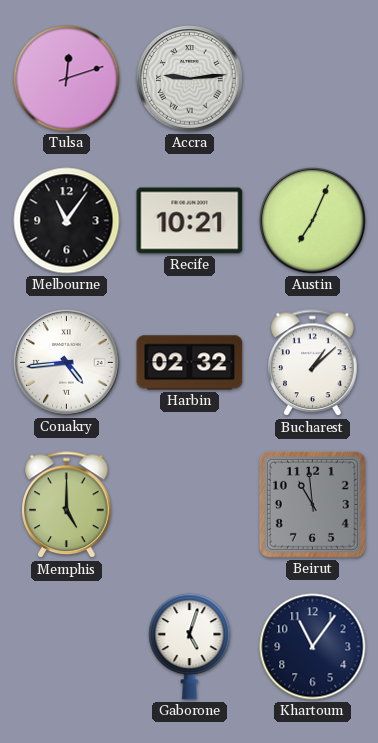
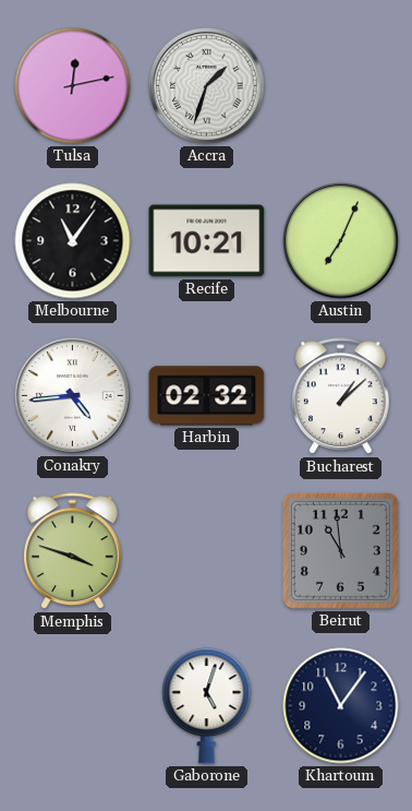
Tulsa: 12:12 -> 12:13
Accra: 9:14 -> 1:33
Memphis: 5:00 -> 3:48
